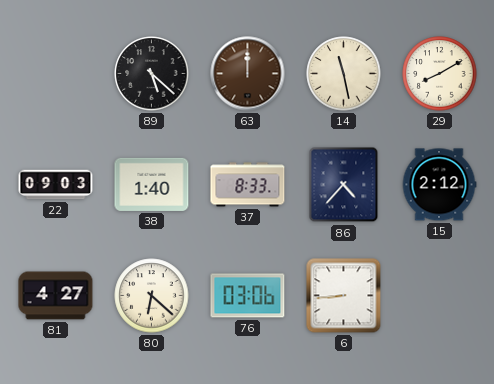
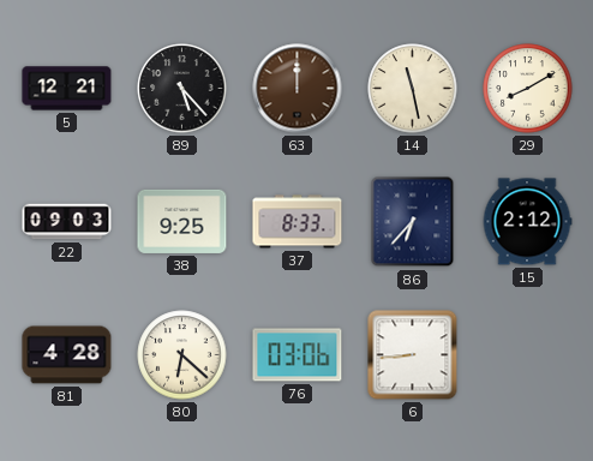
5: none -> 12:21
89: 5:22 -> 5:23
38: 1:40 -> 9:25
86: 4:37 -> 6:37
81: 4:27 -> 4:28
